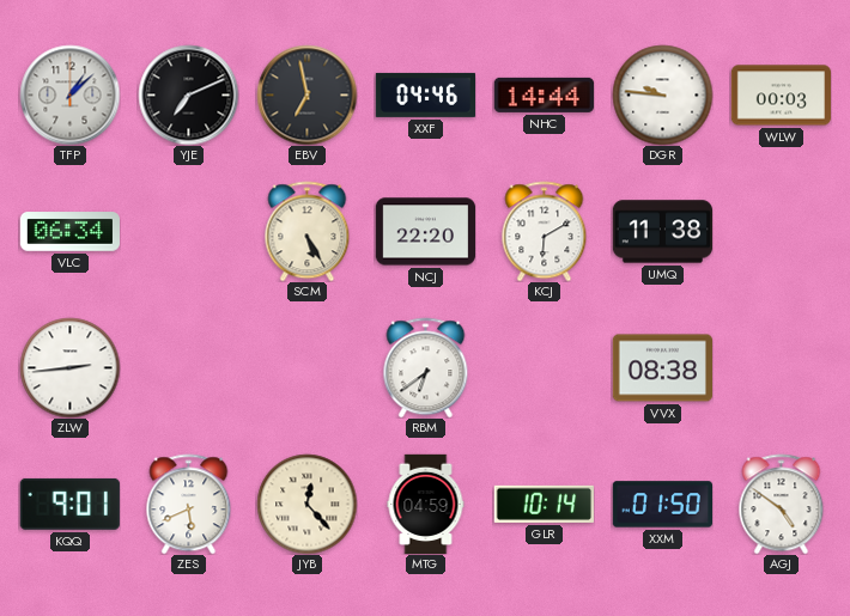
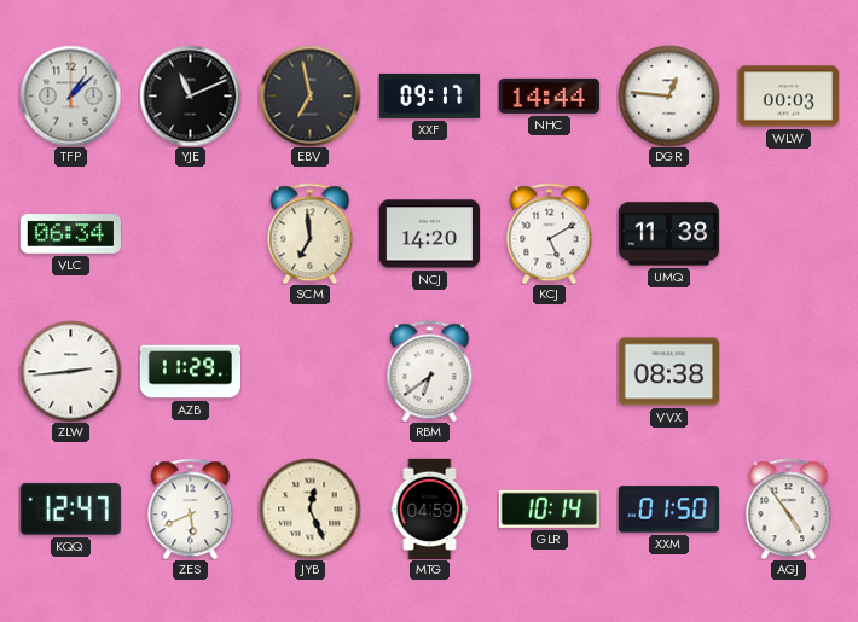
YJE: 7:11 -> 11:11
XXF: 04:46 -> 09:17
DGR: 9:46 -> 12:46
SCM: 5:25 -> 6:59
NCJ: 22:20 -> 14:20
KCJ: 6:10 -> 5:10
AZB: none -> 11:29
KQQ: 9:01 -> 12:47
JYB: 12:23 -> 12:26
AGJ: 4:51 -> 4:54
